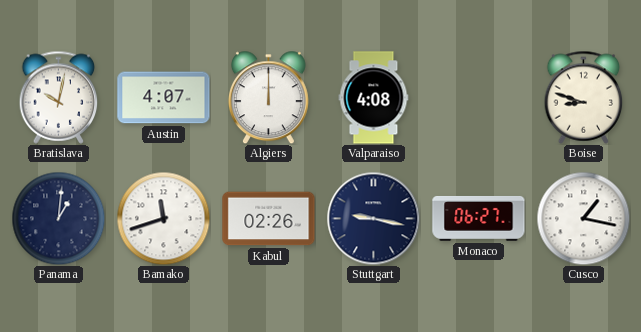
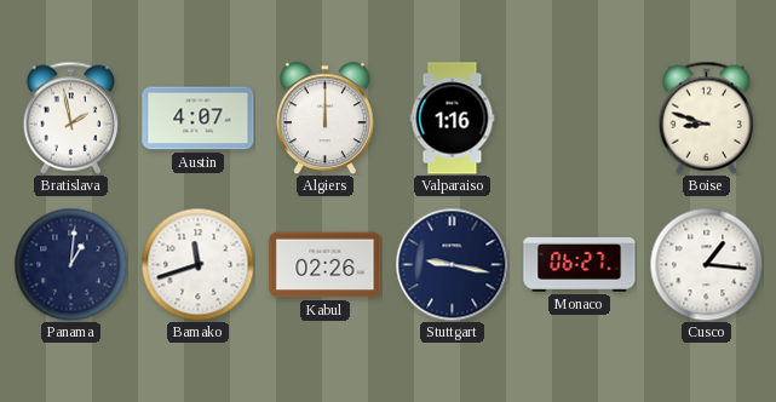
Bratislava: 10:02 -> 1:58
Valparaiso: 4:08 -> 1:16
Cusco: 1:17 -> 1:16
